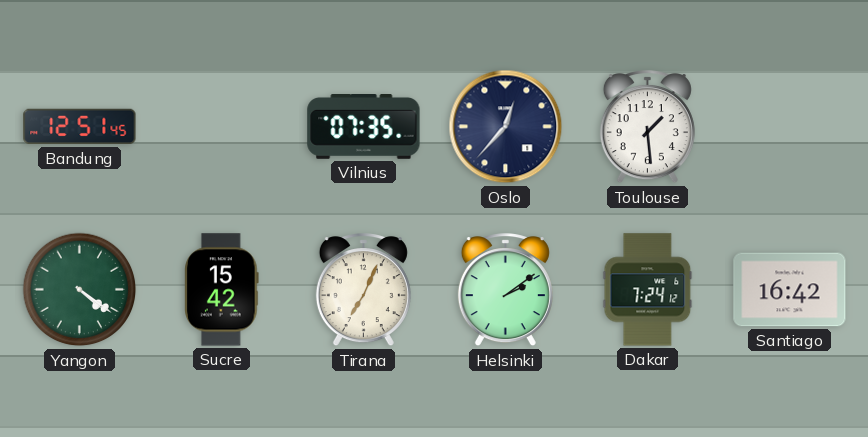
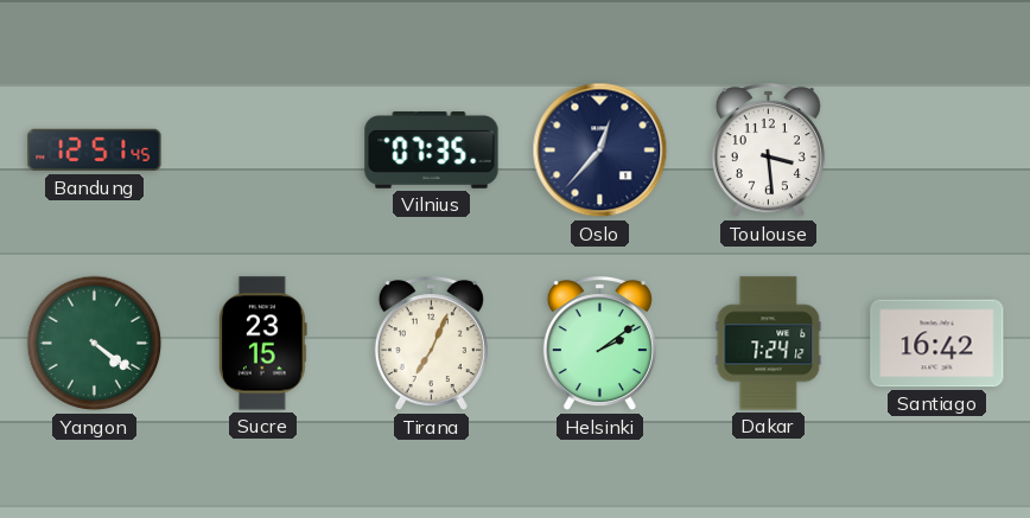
Toulouse: 1:29 -> 3:29
Sucre: 15:42 -> 23:15
